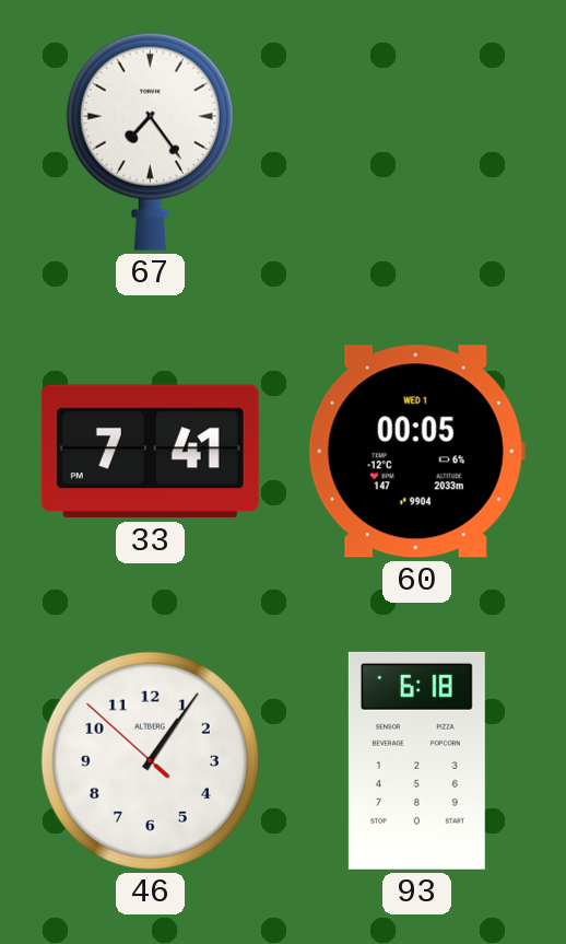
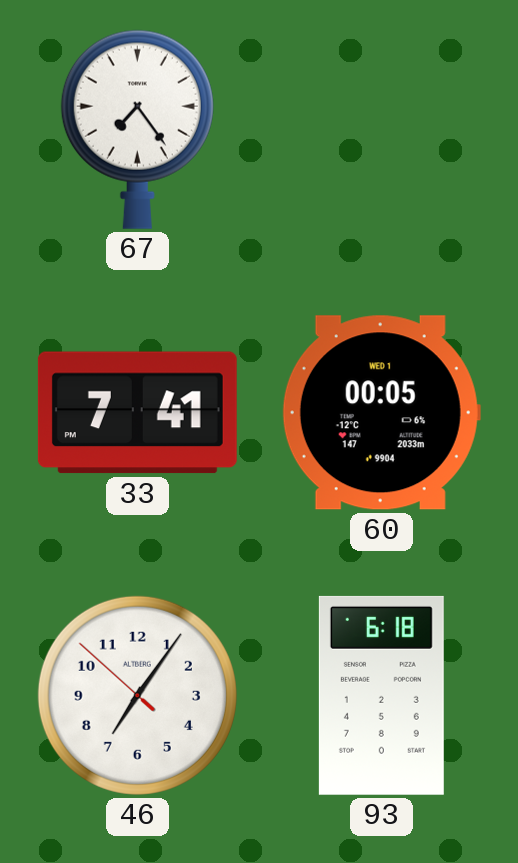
46: 1:05 -> 7:05
